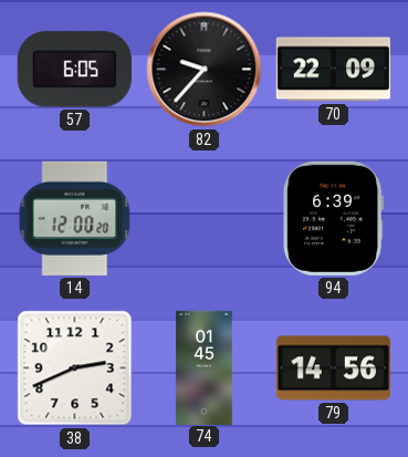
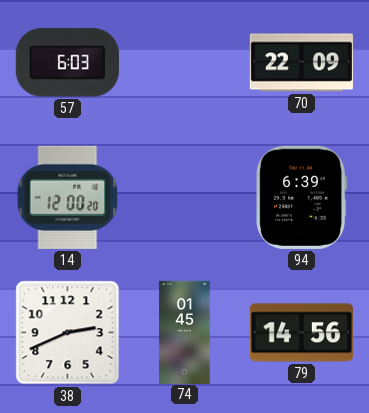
57: 6:05 -> 6:03
82: 9:37 -> none
